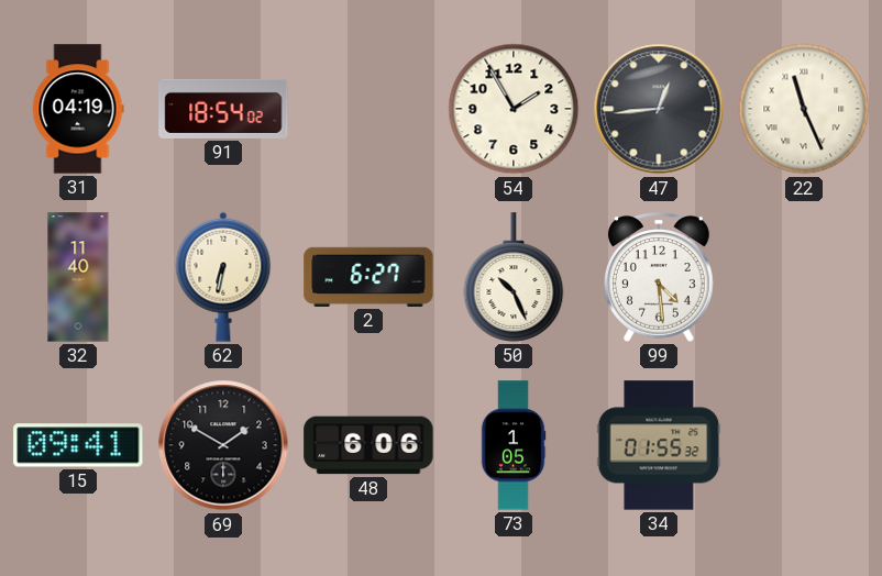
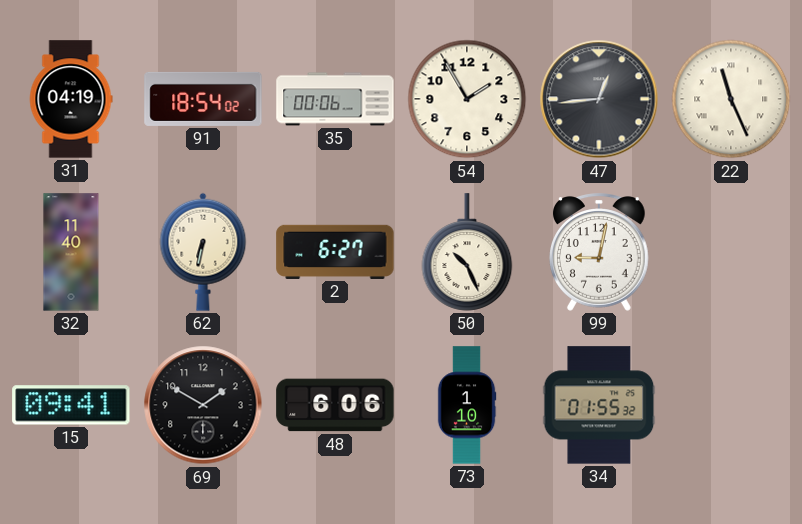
35: none -> 00:06
99: 4:29 -> 9:02
73: 1:05 -> 1:10
